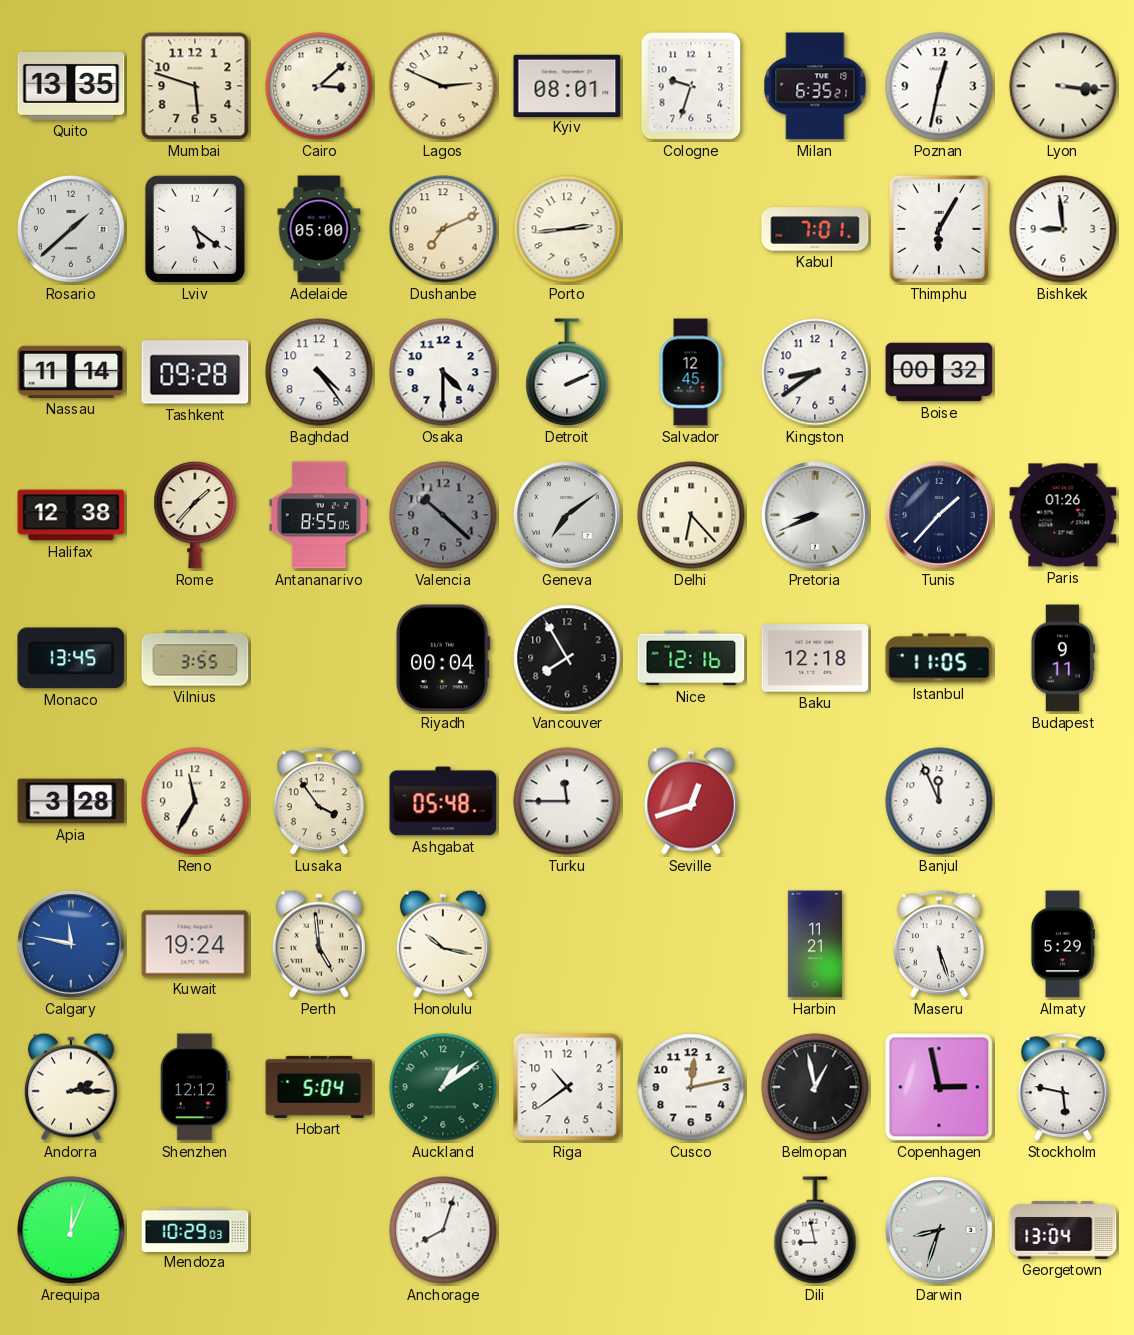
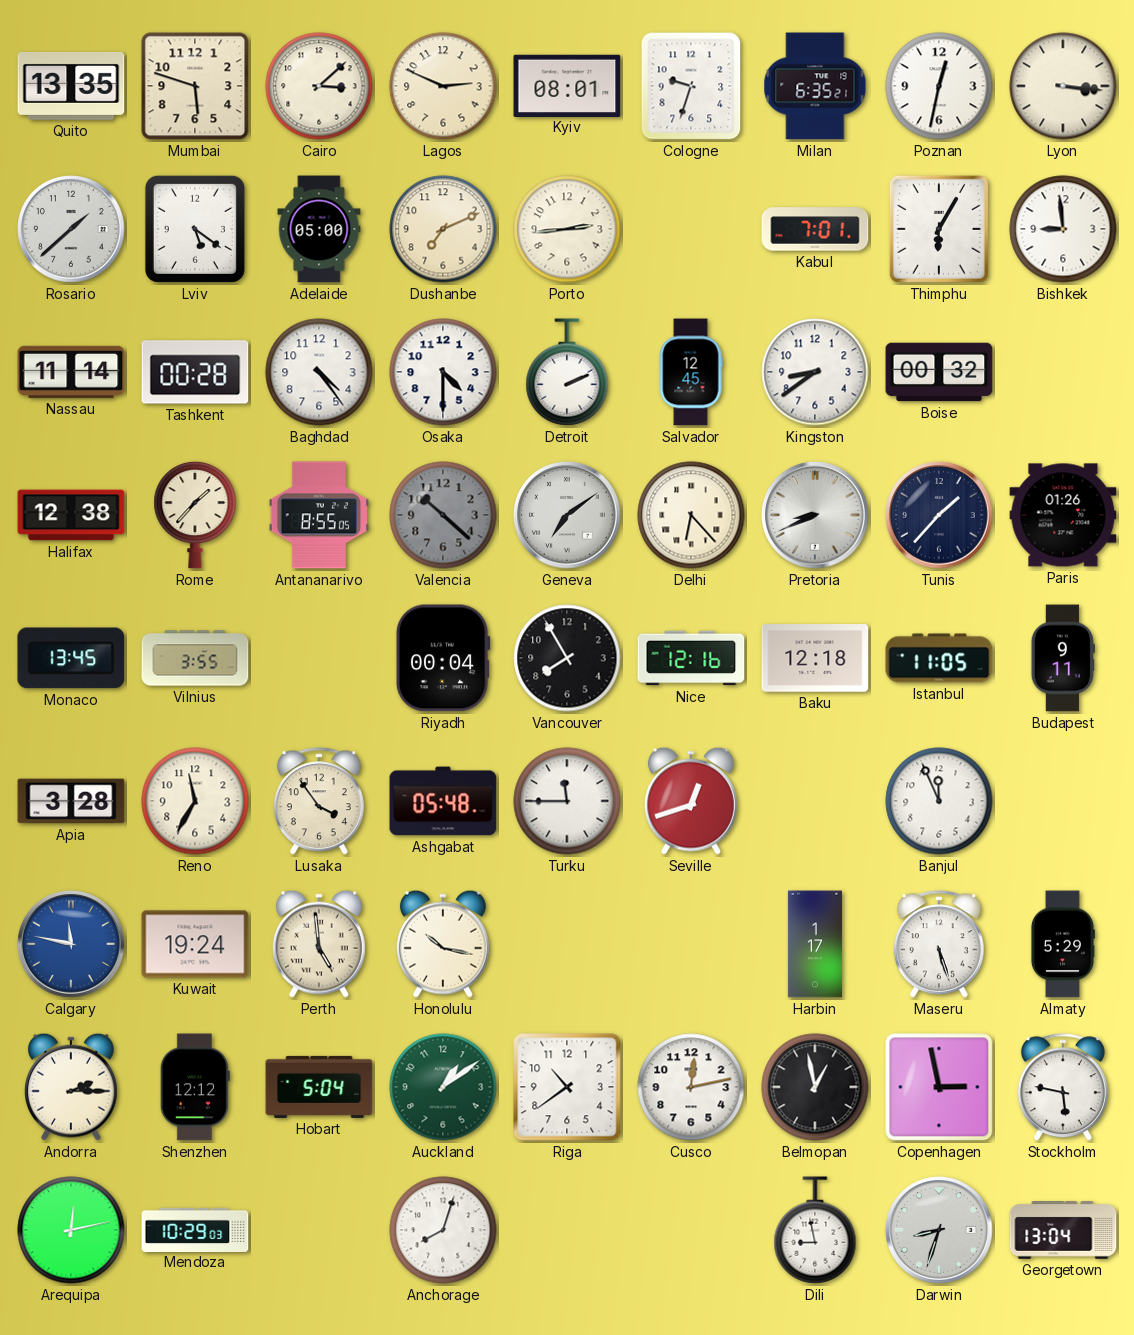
Tashkent: 09:28 -> 00:28
Harbin: 11:21 -> 1:17
Arequipa: 12:04 -> 12:13
